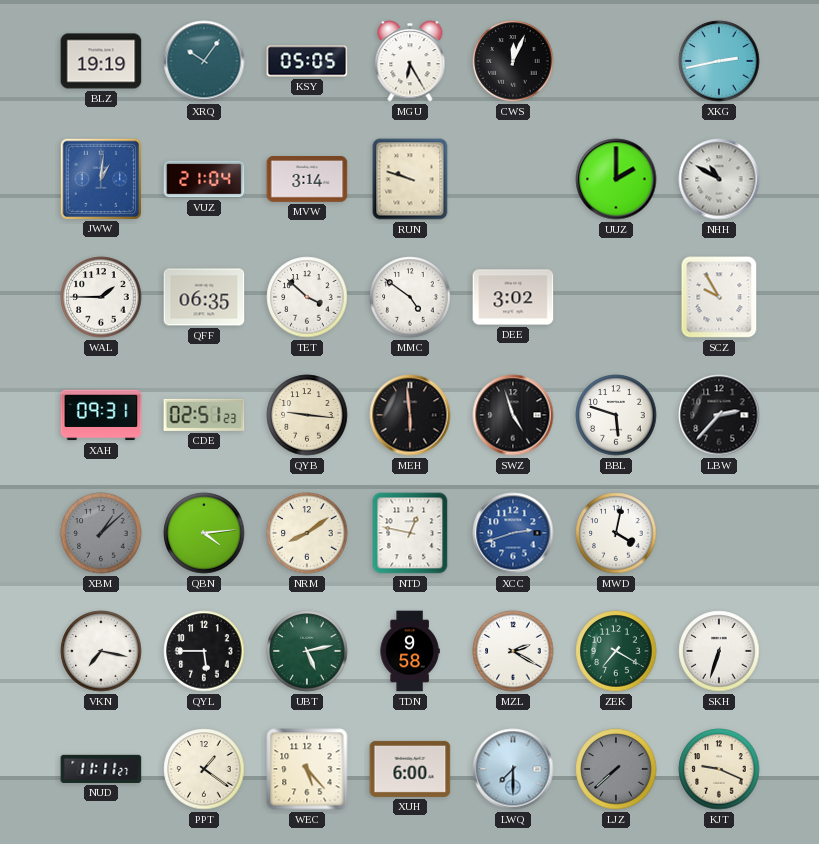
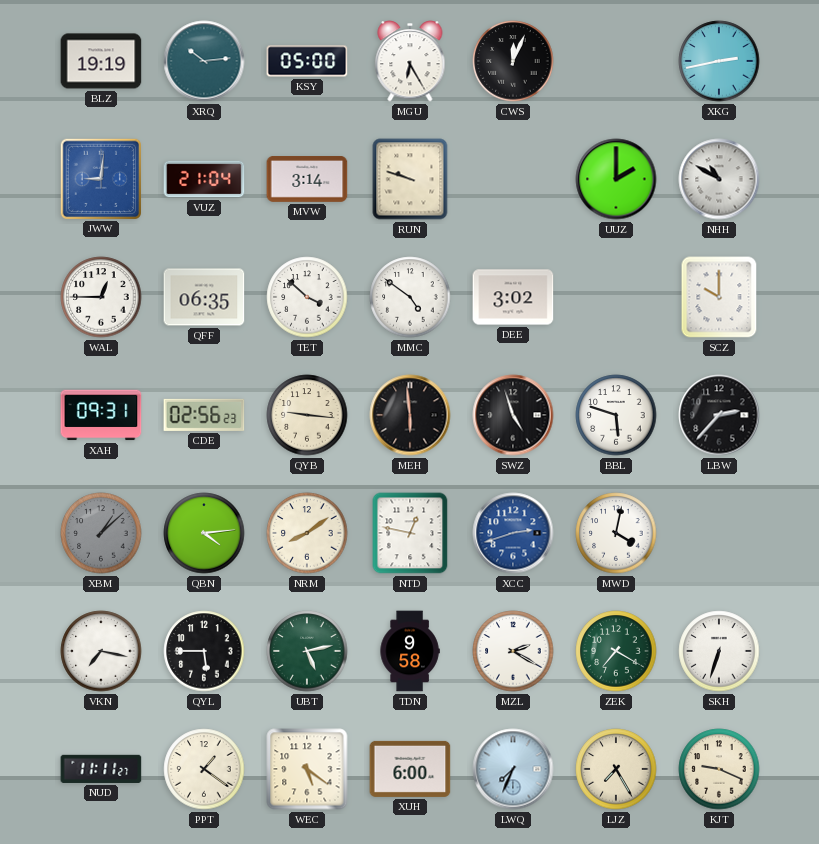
XRQ: 10:06 -> 10:14
KSY: 05:05 -> 05:00
JWW: 1:01 -> 9:01
WAL: 1:45 -> 12:45
SCZ: 9:55 -> 10:00
CDE: 02:51 -> 02:56
WEC: 5:23 -> 5:21
LWQ: 7:30 -> 7:34
LJZ: 7:38 -> 7:25
LJZ dial: grey -> cream
